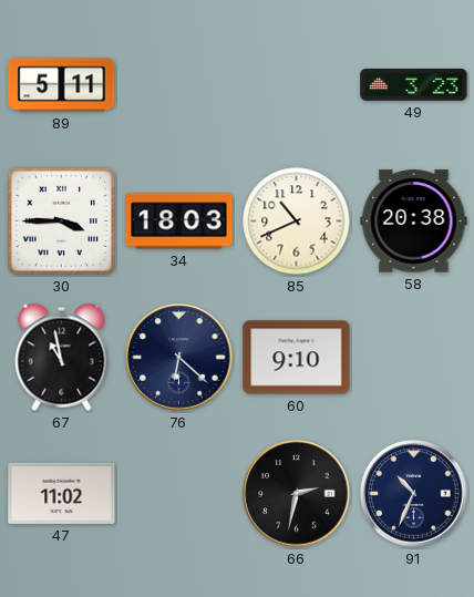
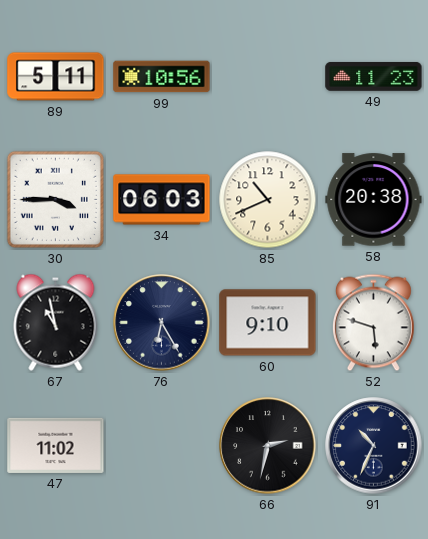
99: none -> 10:56
49: 3:23 -> 11:23
34: 18:03 -> 06:03
76: 6:22 -> 6:25
52: none -> 5:48
